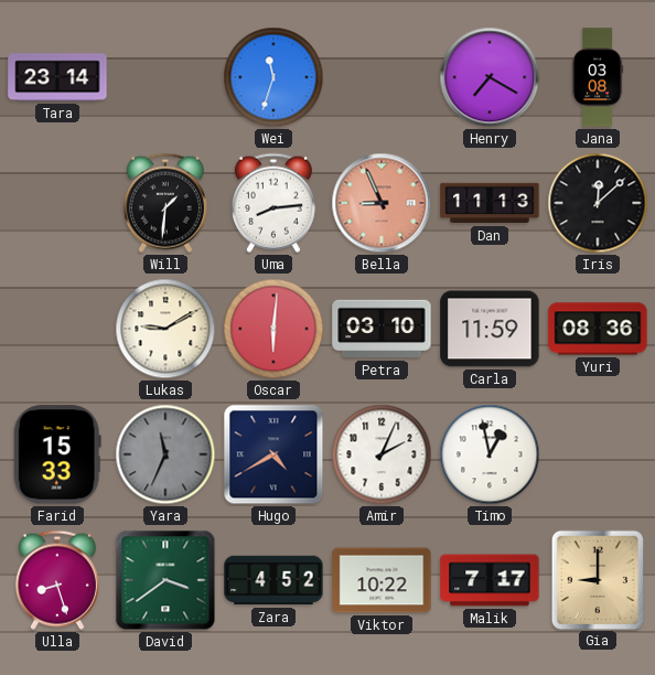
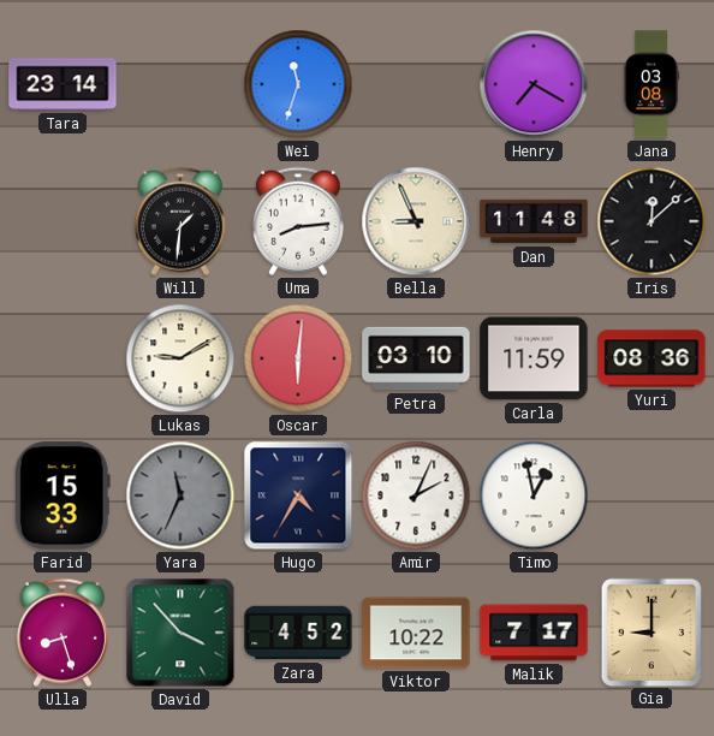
Bella dial: salmon -> cream
Dan: 11:13 -> 11:48
Hugo: 4:40 -> 4:35
David: 3:39 -> 3:53
